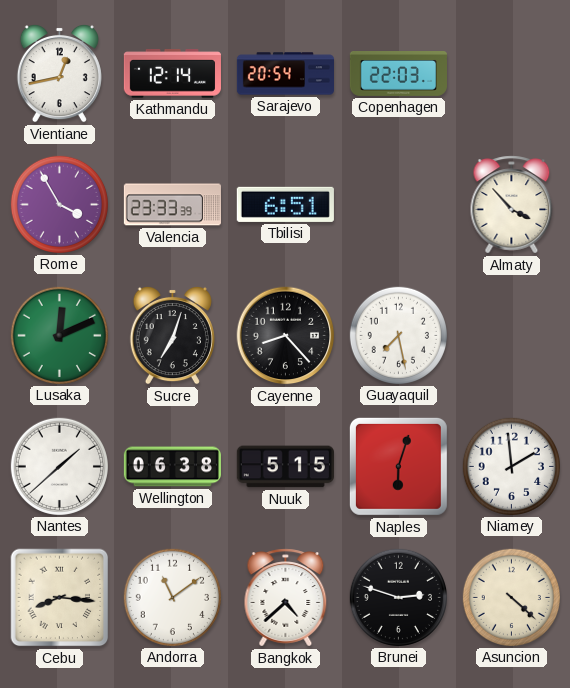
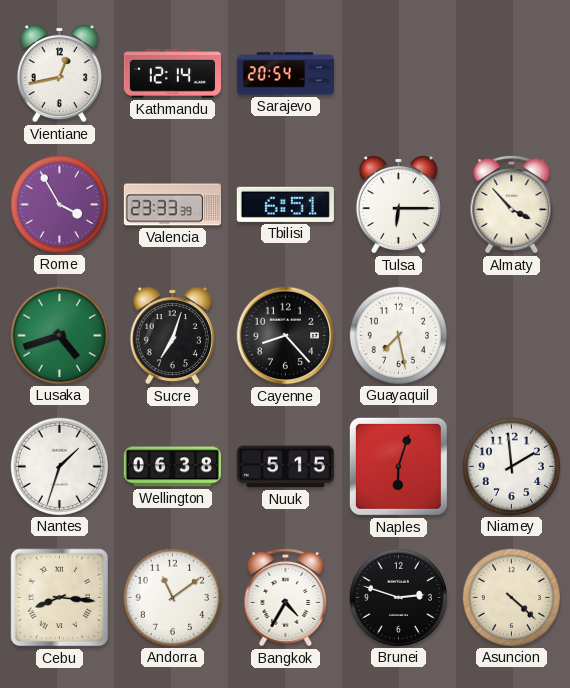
Copenhagen: 22:03 -> none
Tulsa: none -> 6:15
Lusaka: 12:11 -> 4:42
Nantes: 1:38 -> 1:33
Bangkok: 4:38 -> 4:35
